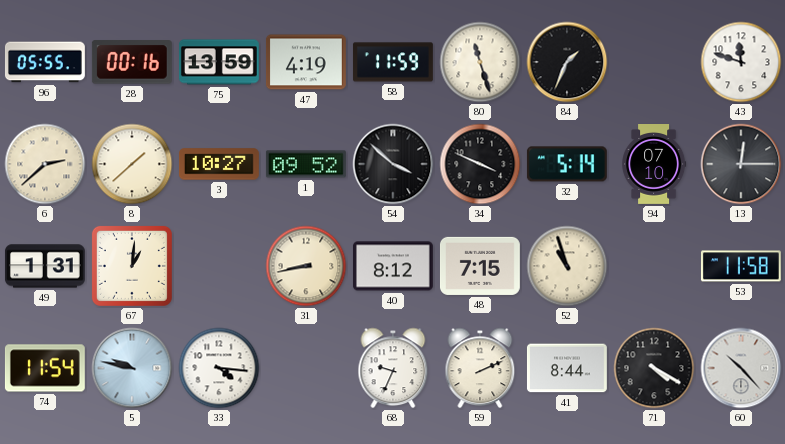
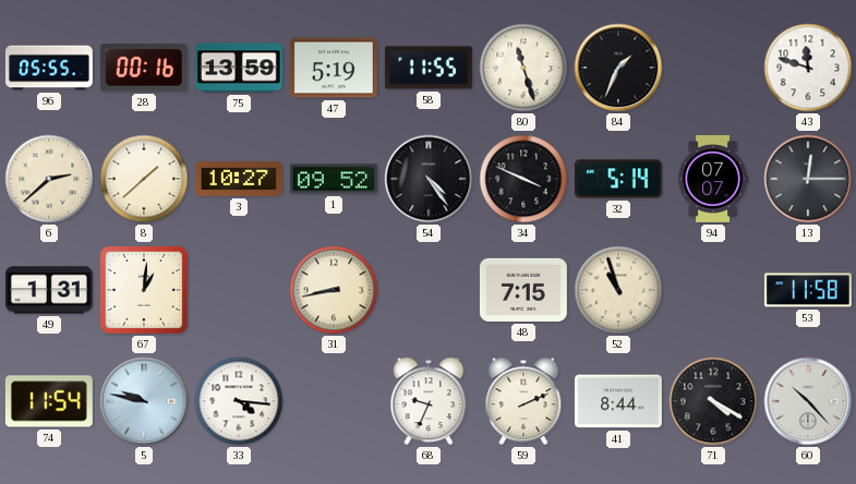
47: 4:19 -> 5:19
58: 11:59 -> 11:55
54: 3:52 -> 4:24
94: 07:10 -> 07:07
40: 8:12 -> none
